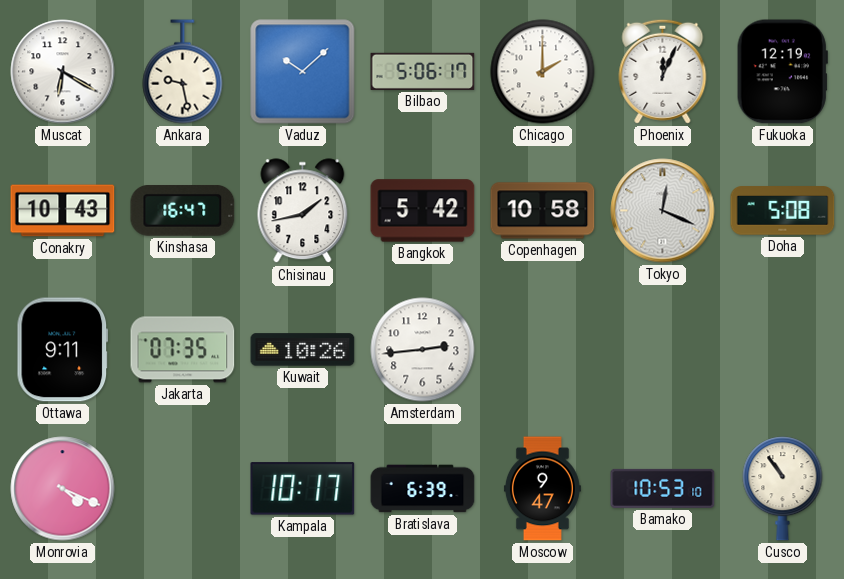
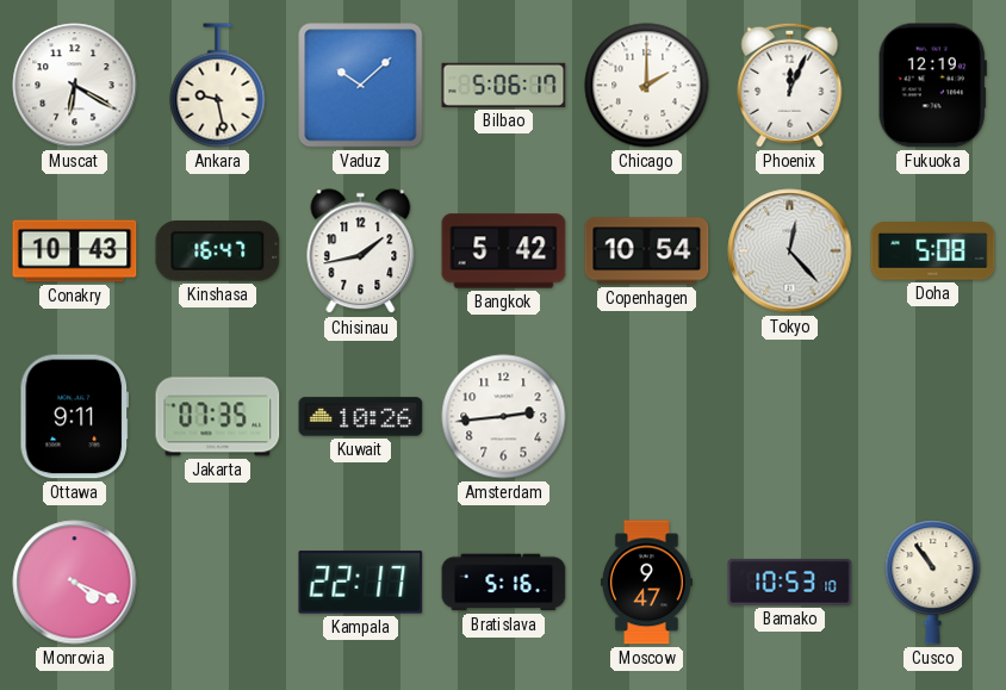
Copenhagen: 10:58 -> 10:54
Tokyo: 12:19 -> 12:23
Kampala: 10:17 -> 22:17
Bratislava: 6:39 -> 5:16
